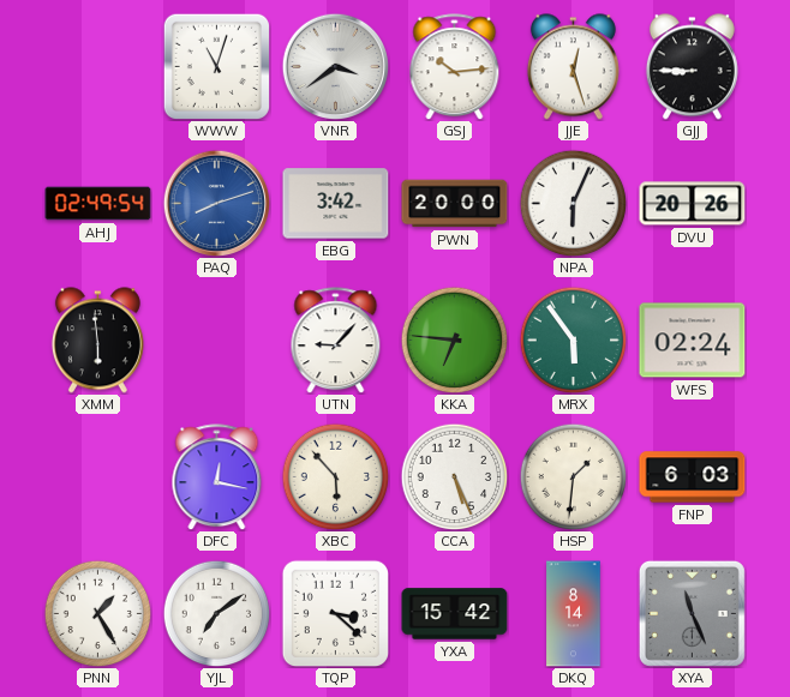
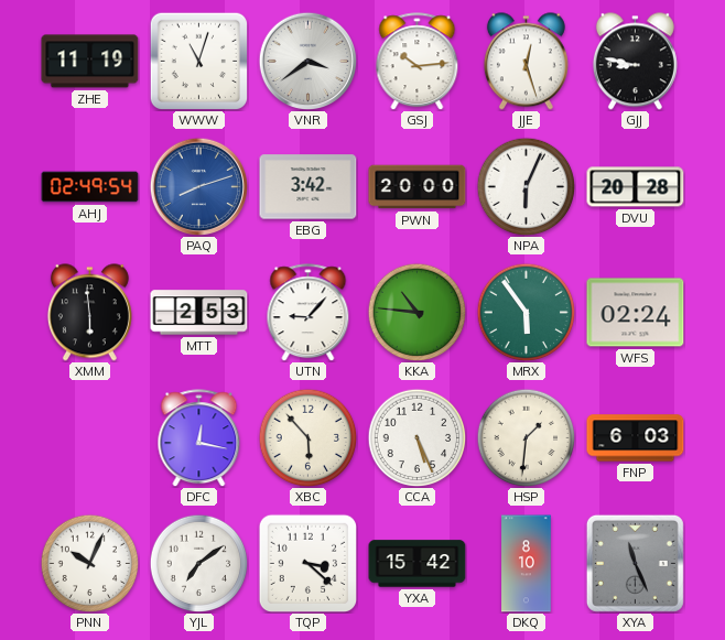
ZHE: none -> 11:19
GJJ: 8:45 -> 8:47
DVU: 20:26 -> 20:28
MTT: none -> 2:53
KKA: 6:46 -> 10:46
PNN: 1:25 -> 10:04
DKQ: 8:14 -> 8:10
